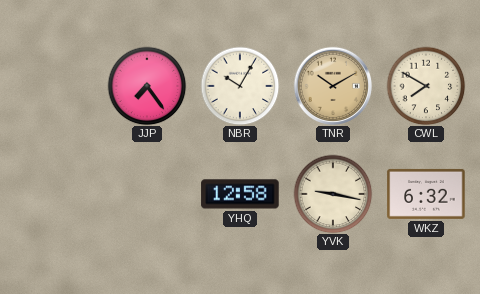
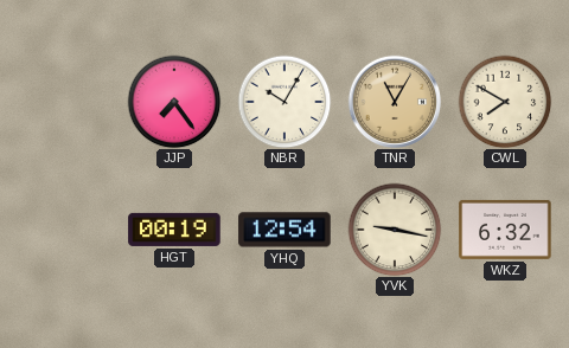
TNR: 10:10 -> 11:05
HGT: none -> 00:19
YHQ: 12:58 -> 12:54
